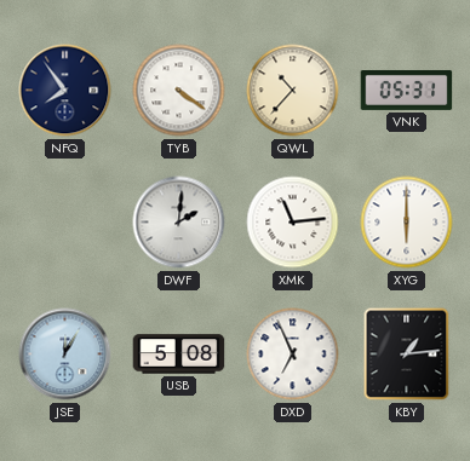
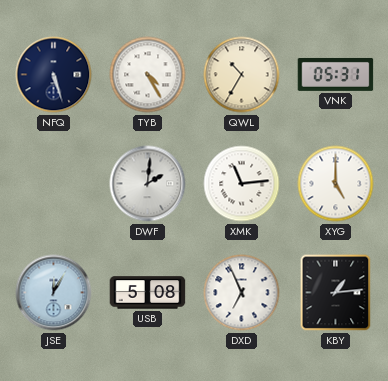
NFQ: 7:54 -> 5:27
TYB: 4:21 -> 4:25
QWL: 10:37 -> 10:35
XYG: 6:00 -> 5:00
